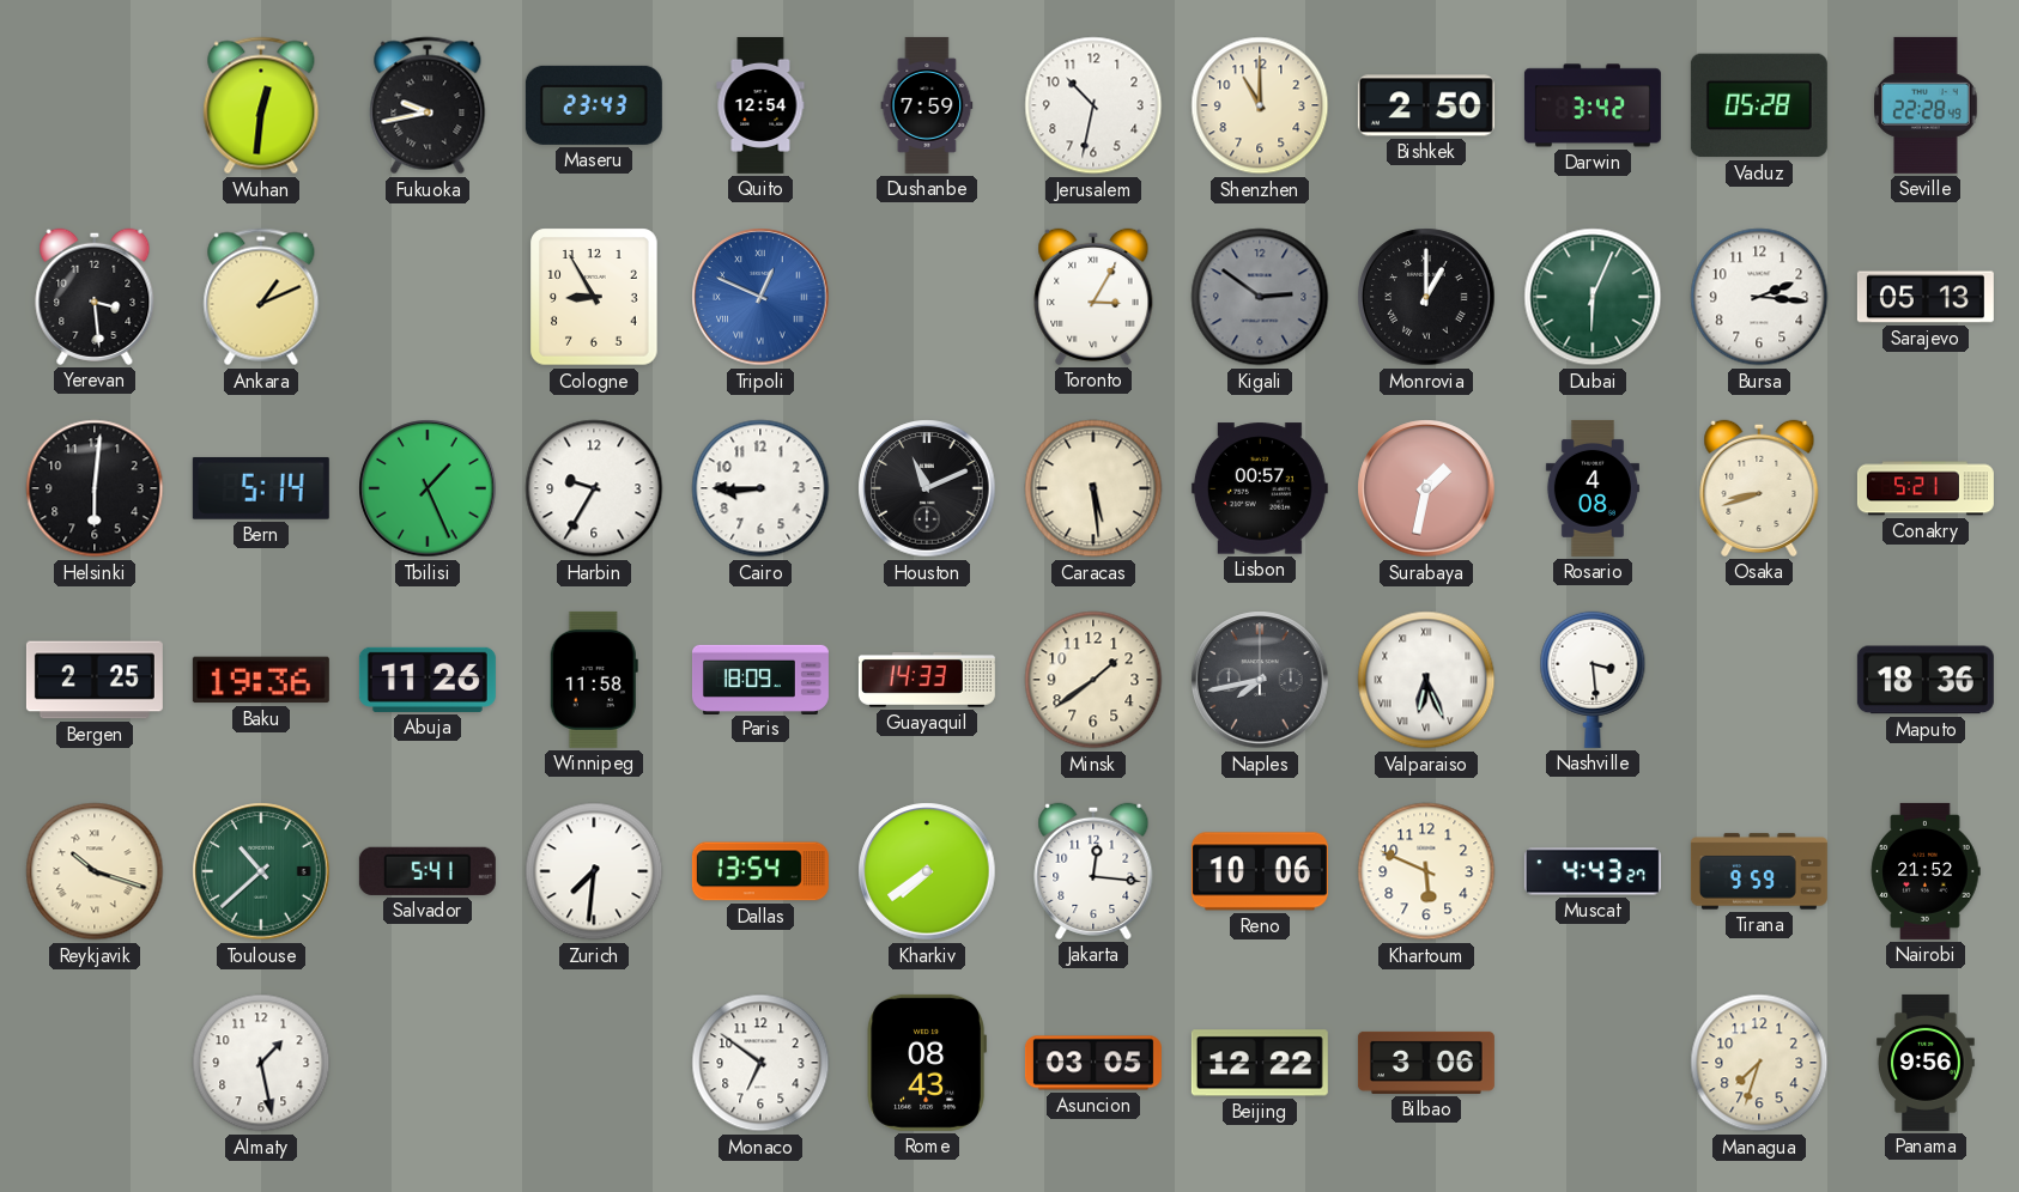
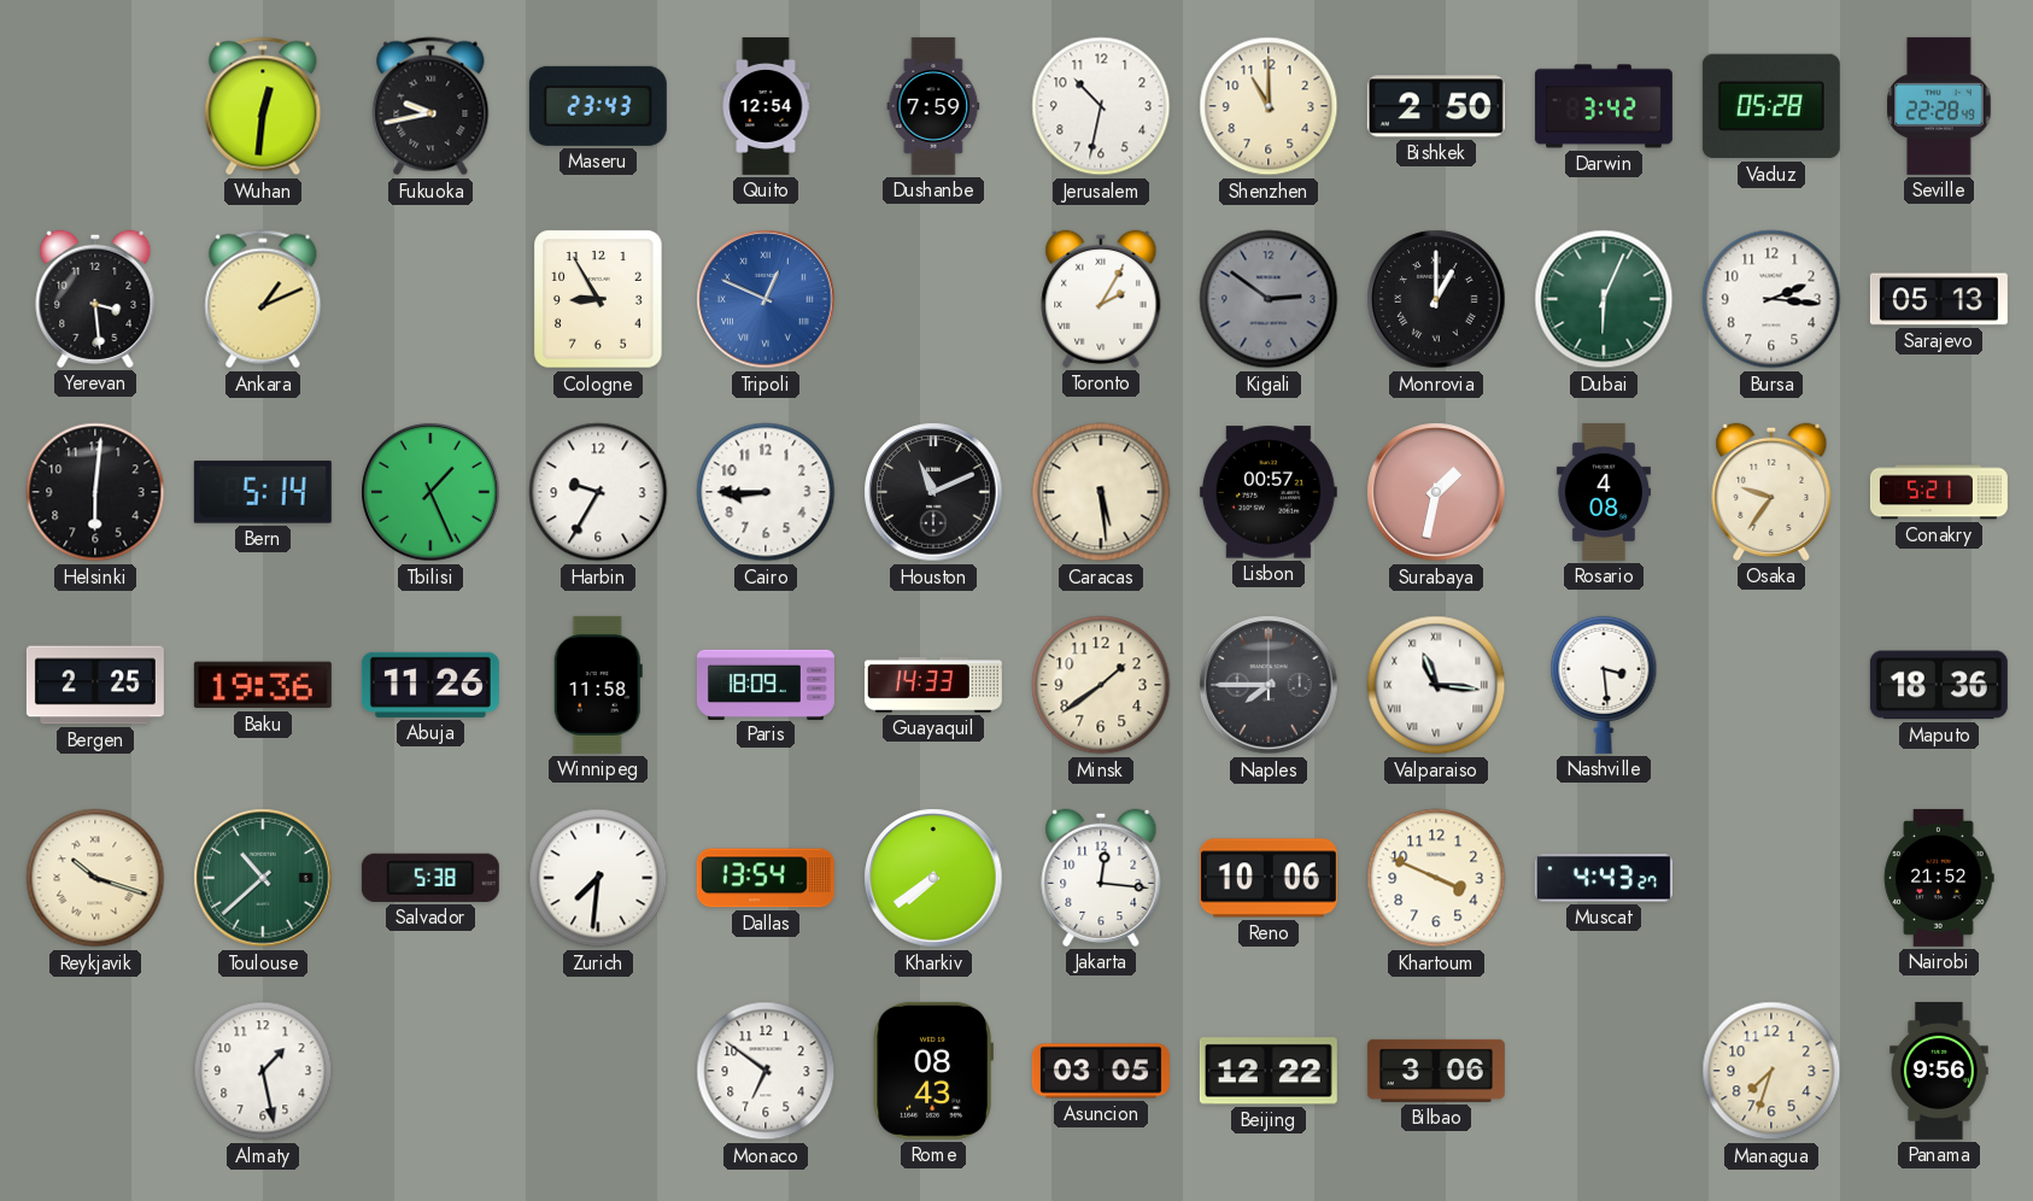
Toronto: 3:05 -> 2:05
Osaka: 8:42 -> 9:36
Naples: 7:43 -> 7:45
Valparaiso: 6:26 -> 11:16
Salvador: 5:41 -> 5:38
Khartoum: 5:49 -> 3:49
Tirana: 9:59 -> none
